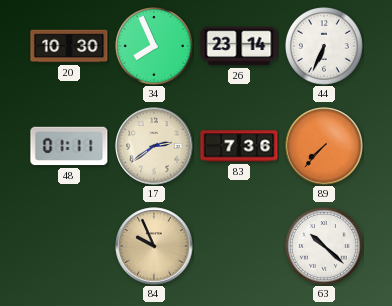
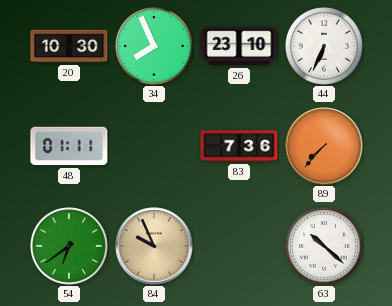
26: 23:14 -> 23:10
17: 2:39 -> none
54: none -> 6:39
